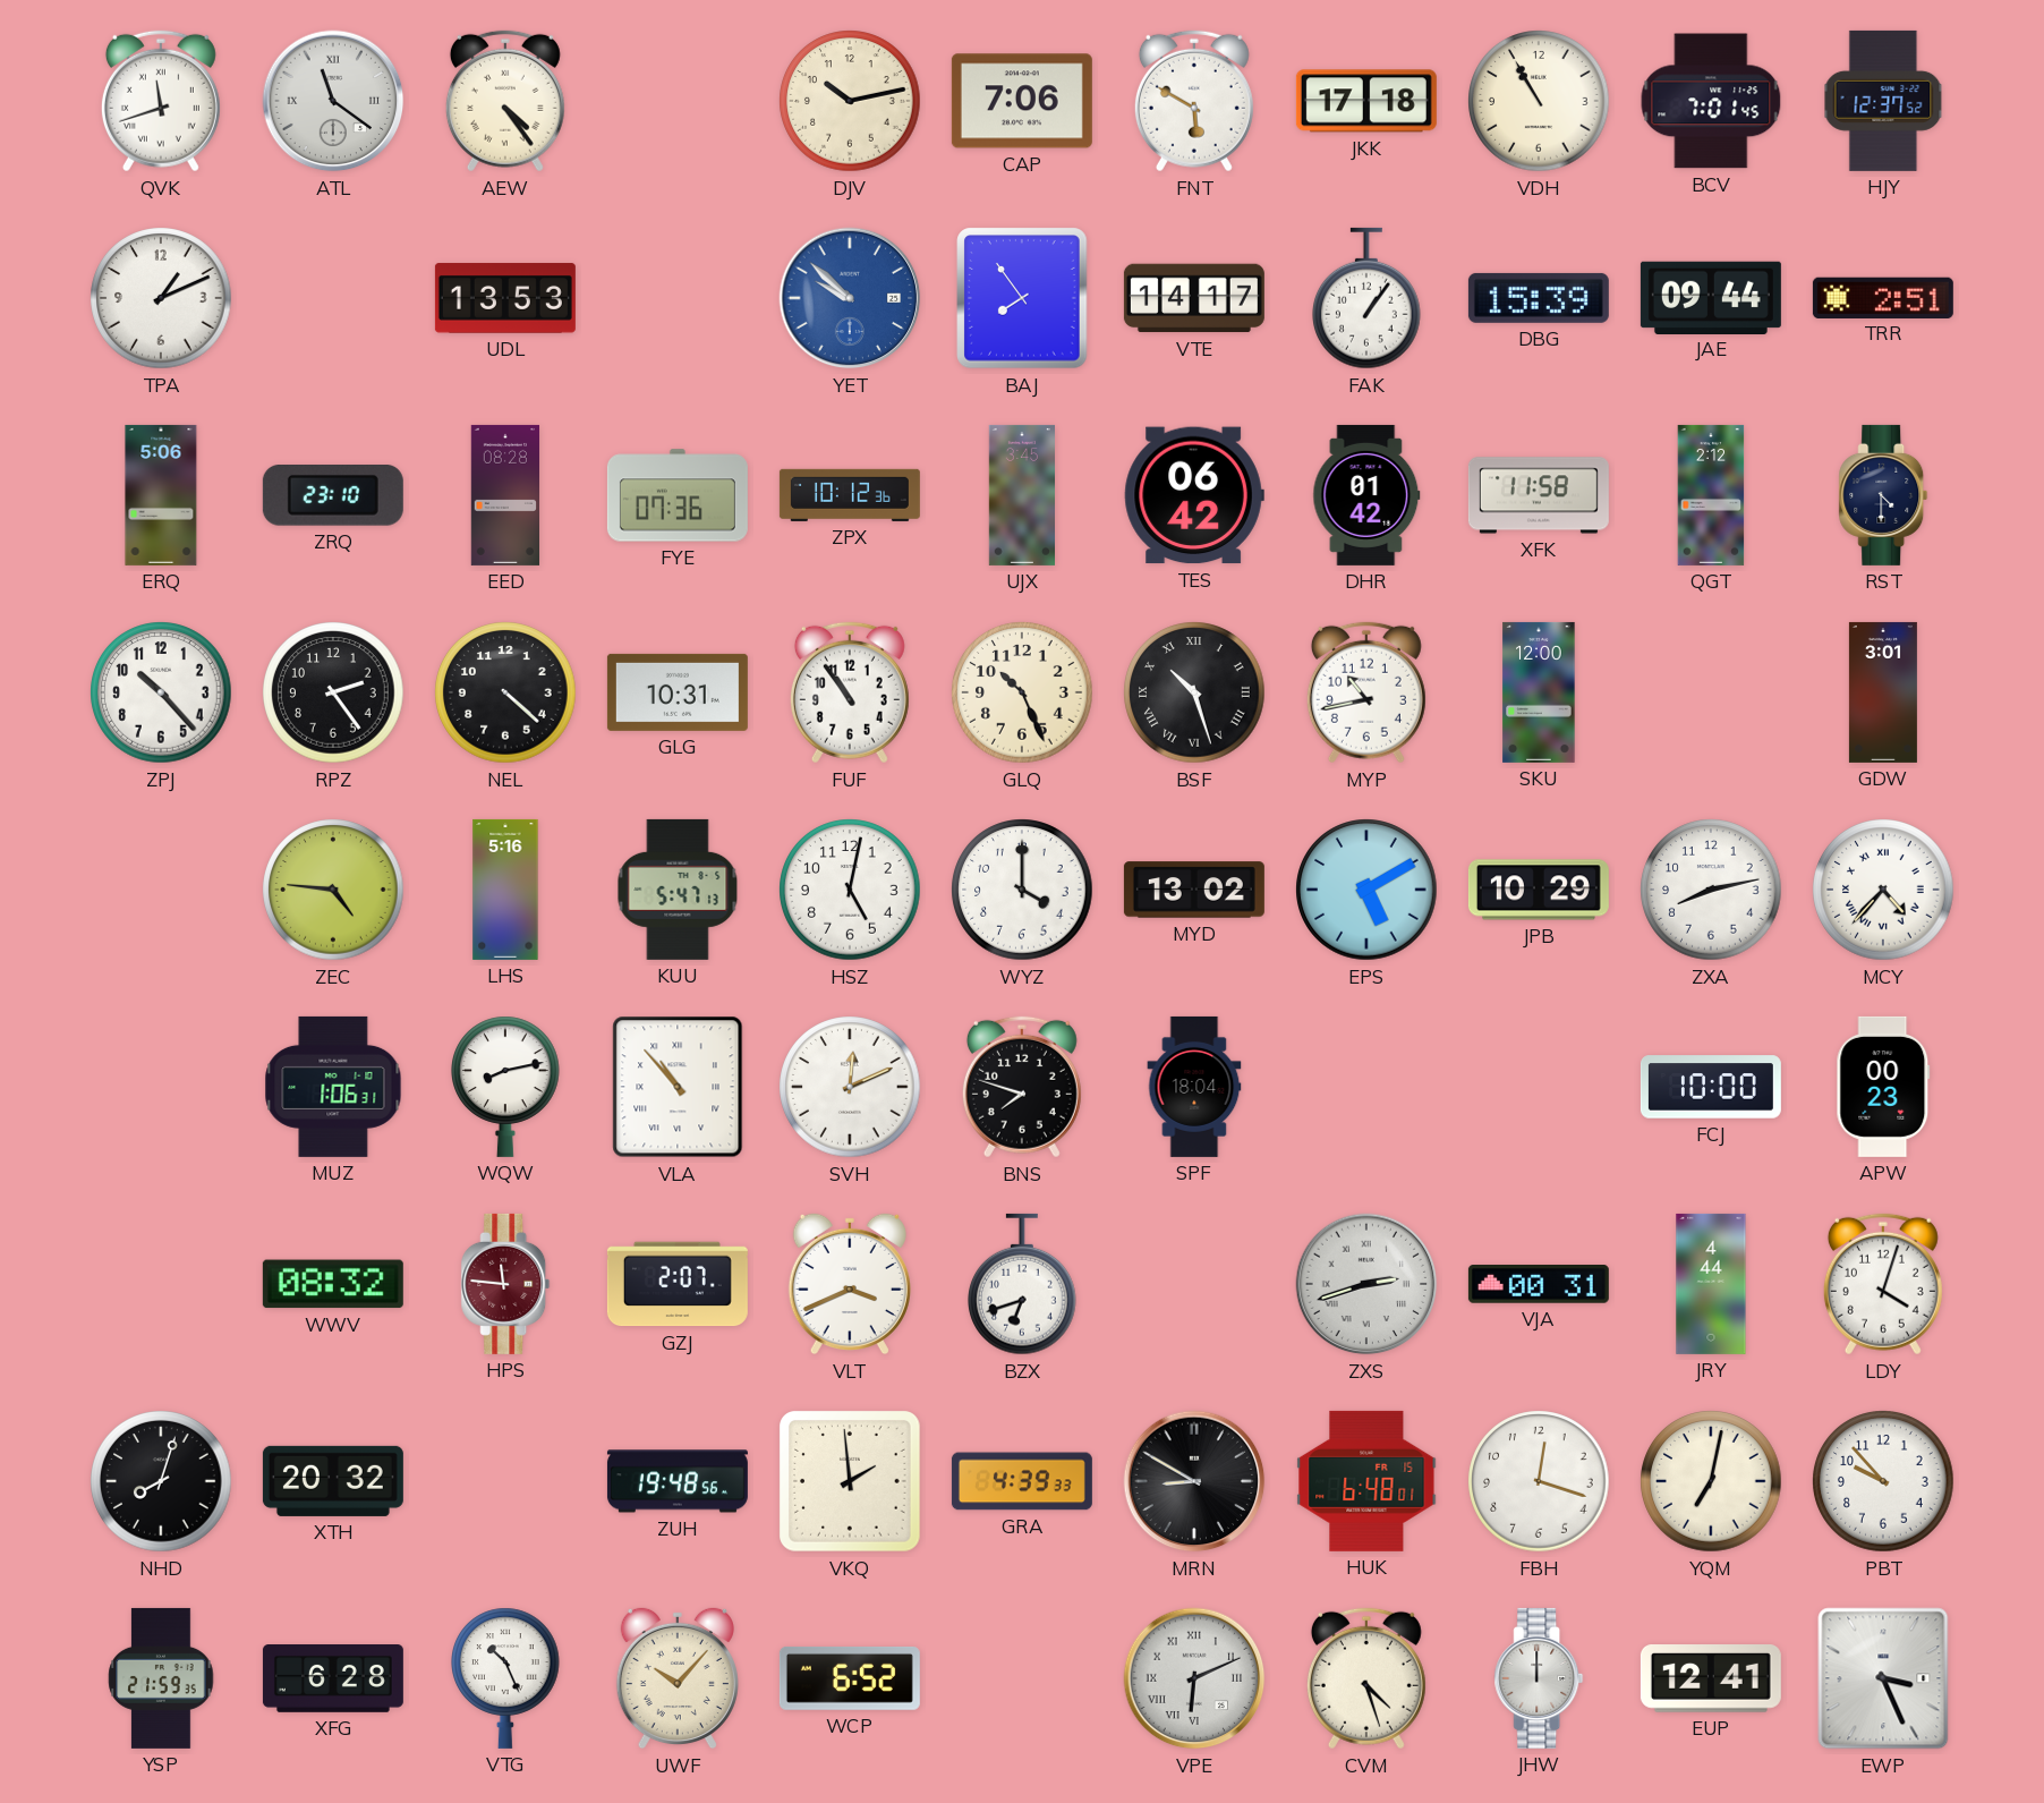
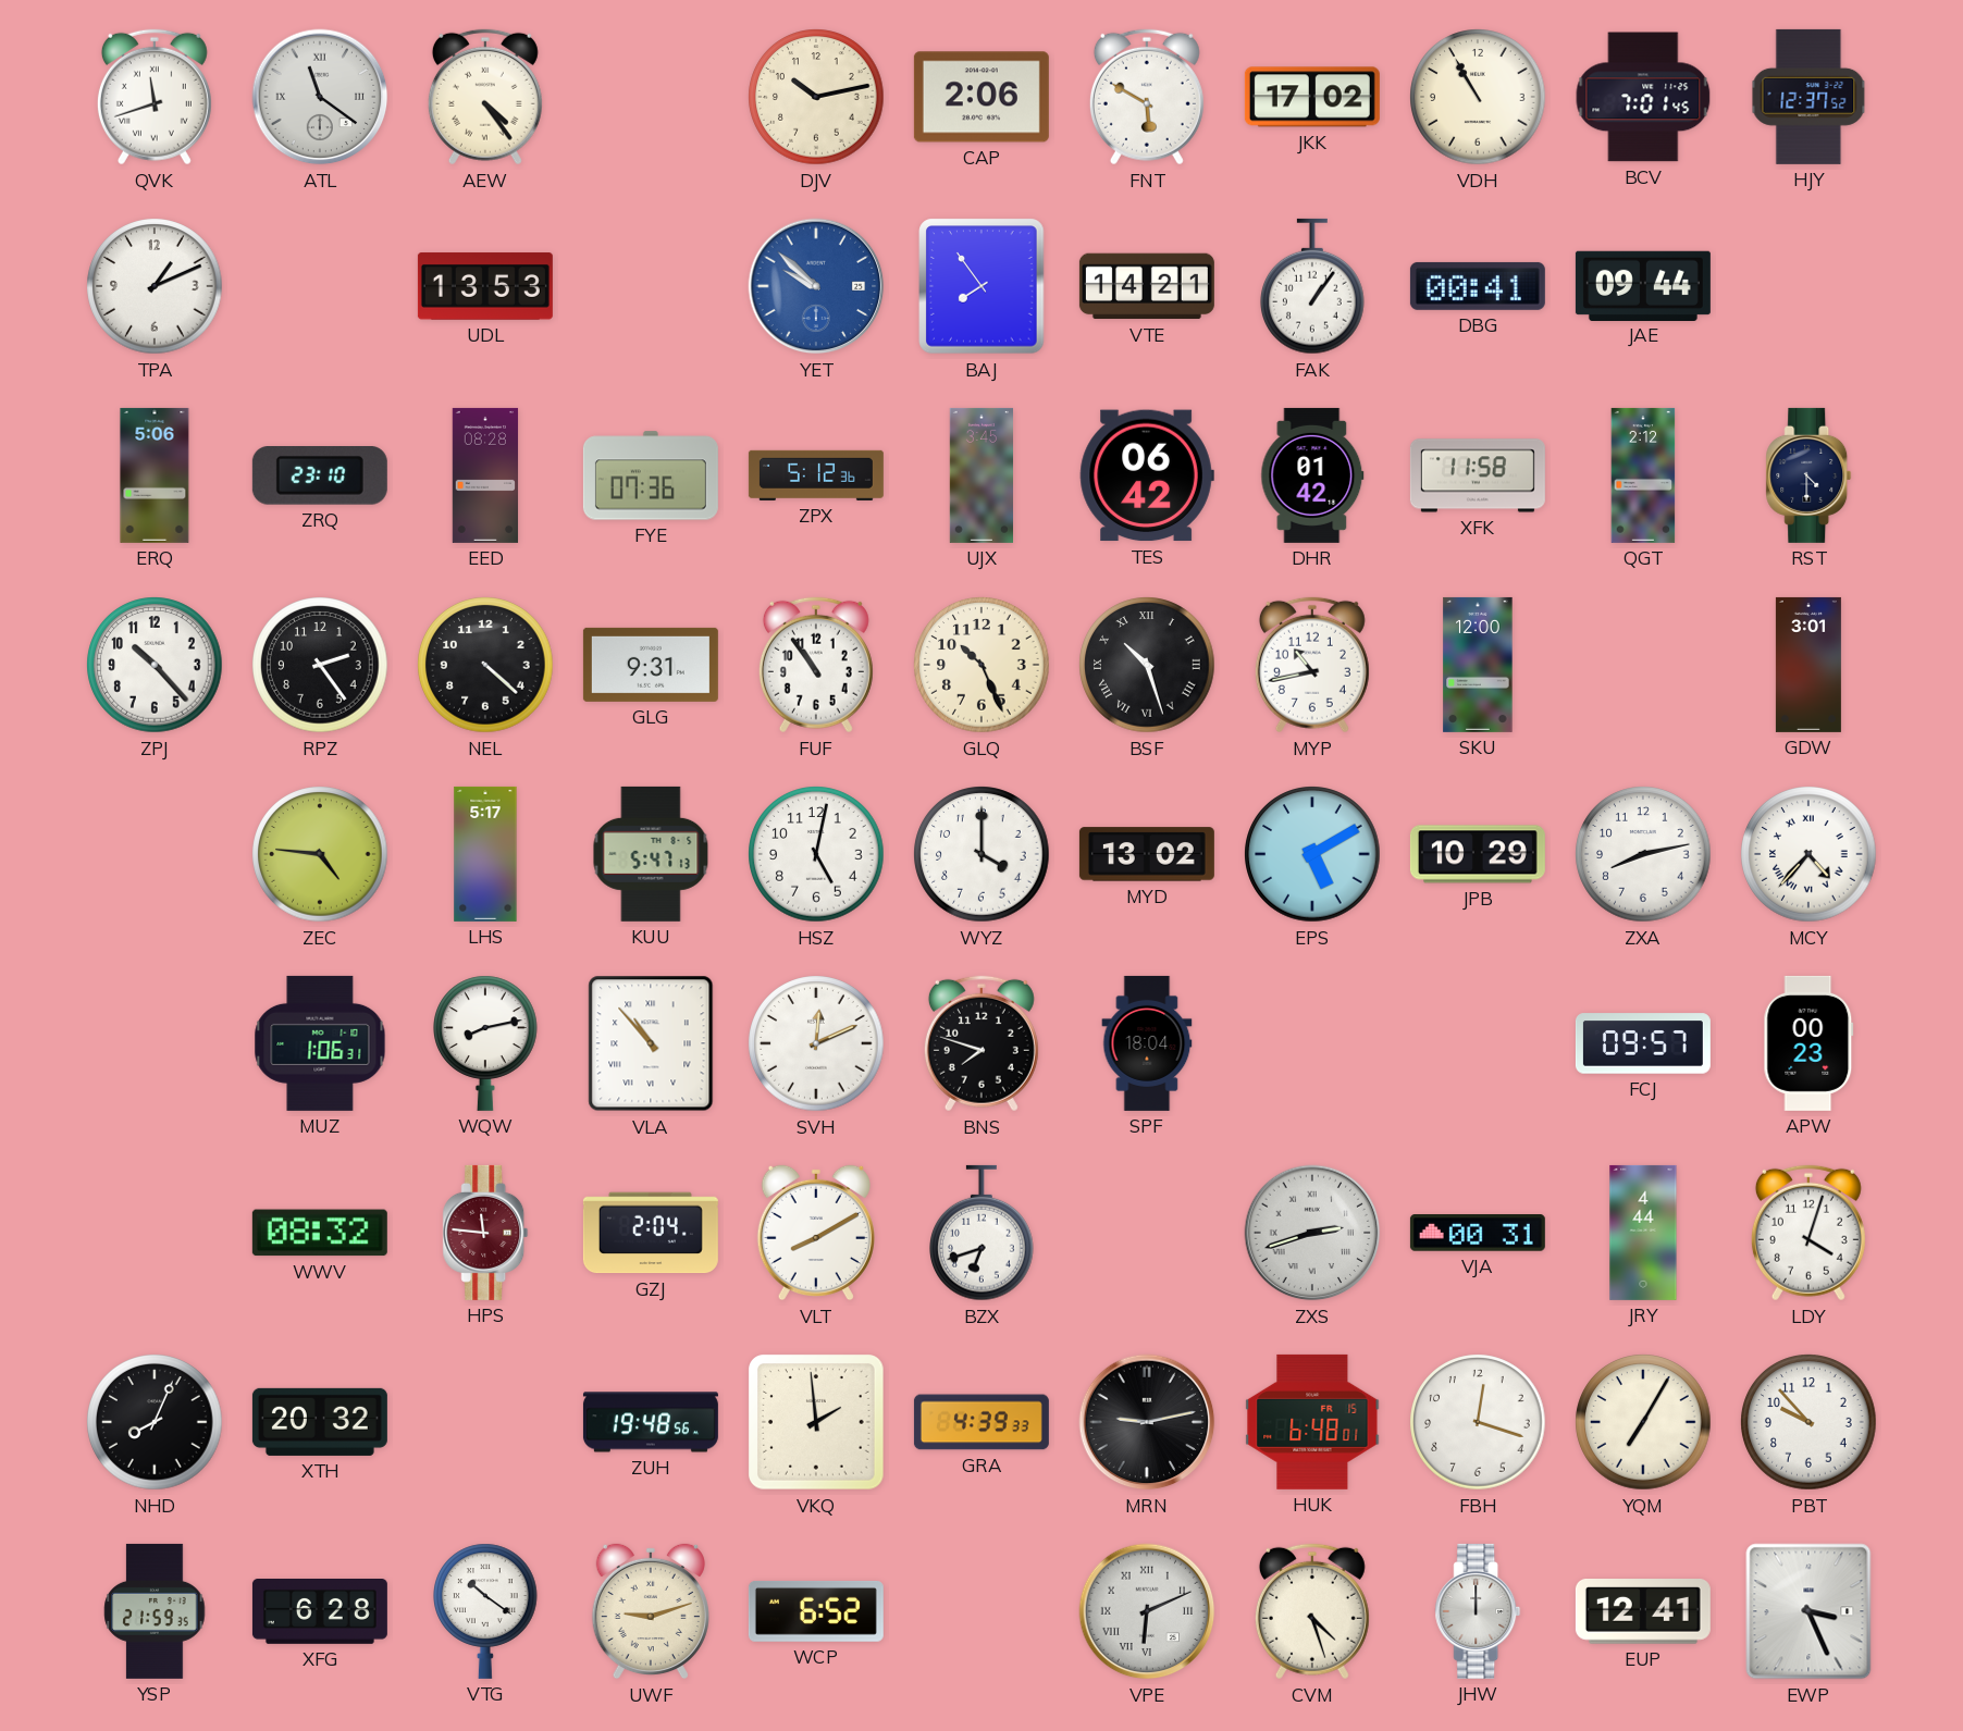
CAP: 7:06 -> 2:06
JKK: 17:18 -> 17:02
VTE: 14:17 -> 14:21
DBG: 15:39 -> 00:41
TRR: 2:51 -> none
ZPX: 10:12 -> 5:12
GLG: 10:31 -> 9:31
LHS: 5:16 -> 5:17
FCJ: 10:00 -> 09:57
GZJ: 2:07 -> 2:04
VLT: 3:41 -> 8:10
NHD: 8:03 -> 8:04
MRN: 8:50 -> 9:13
YQM: 7:02 -> 7:05
VTG: 10:26 -> 10:21
UWF: 10:07 -> 9:12
